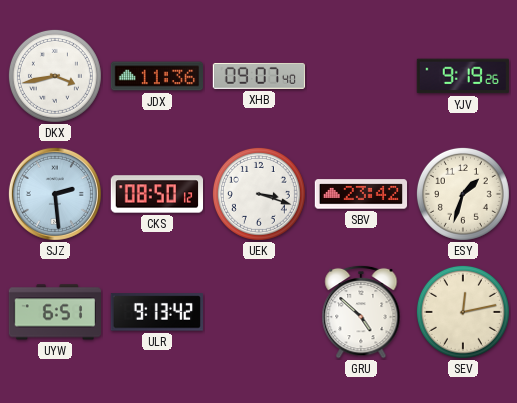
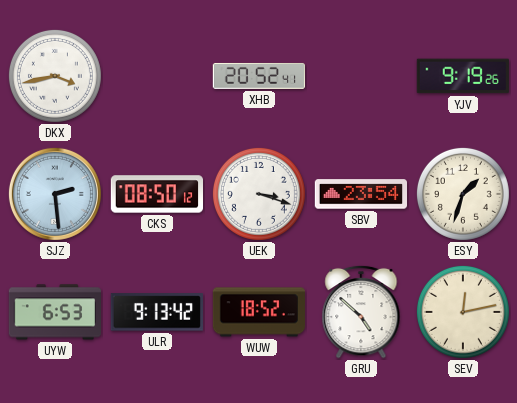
JDX: 11:36 -> none
XHB: 09:07 -> 20:52
SBV: 23:42 -> 23:54
UYW: 6:51 -> 6:53
WUW: none -> 18:52
